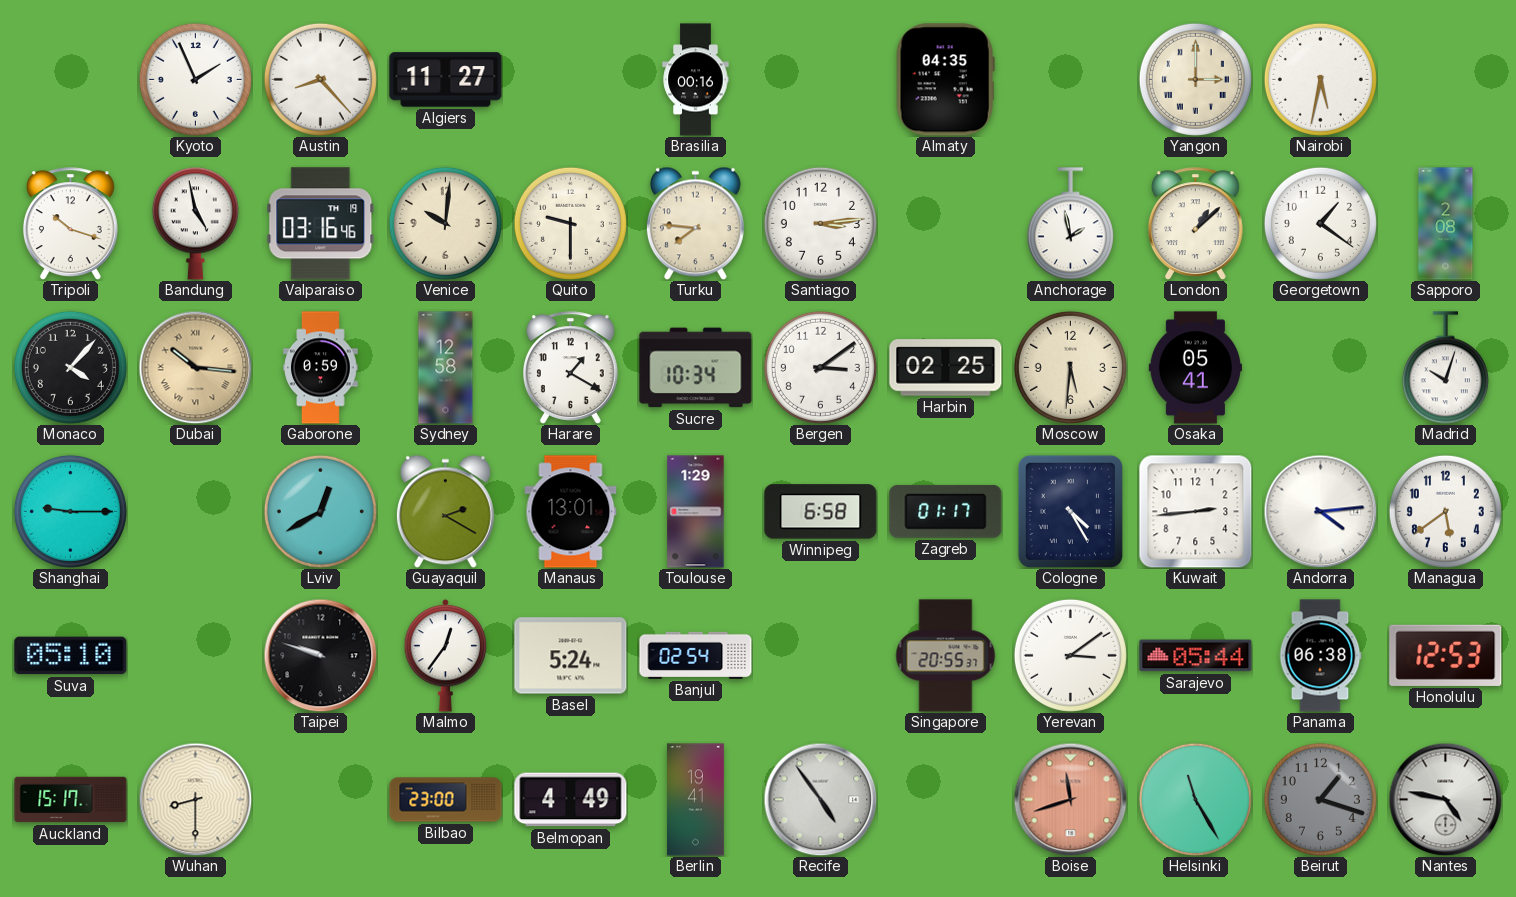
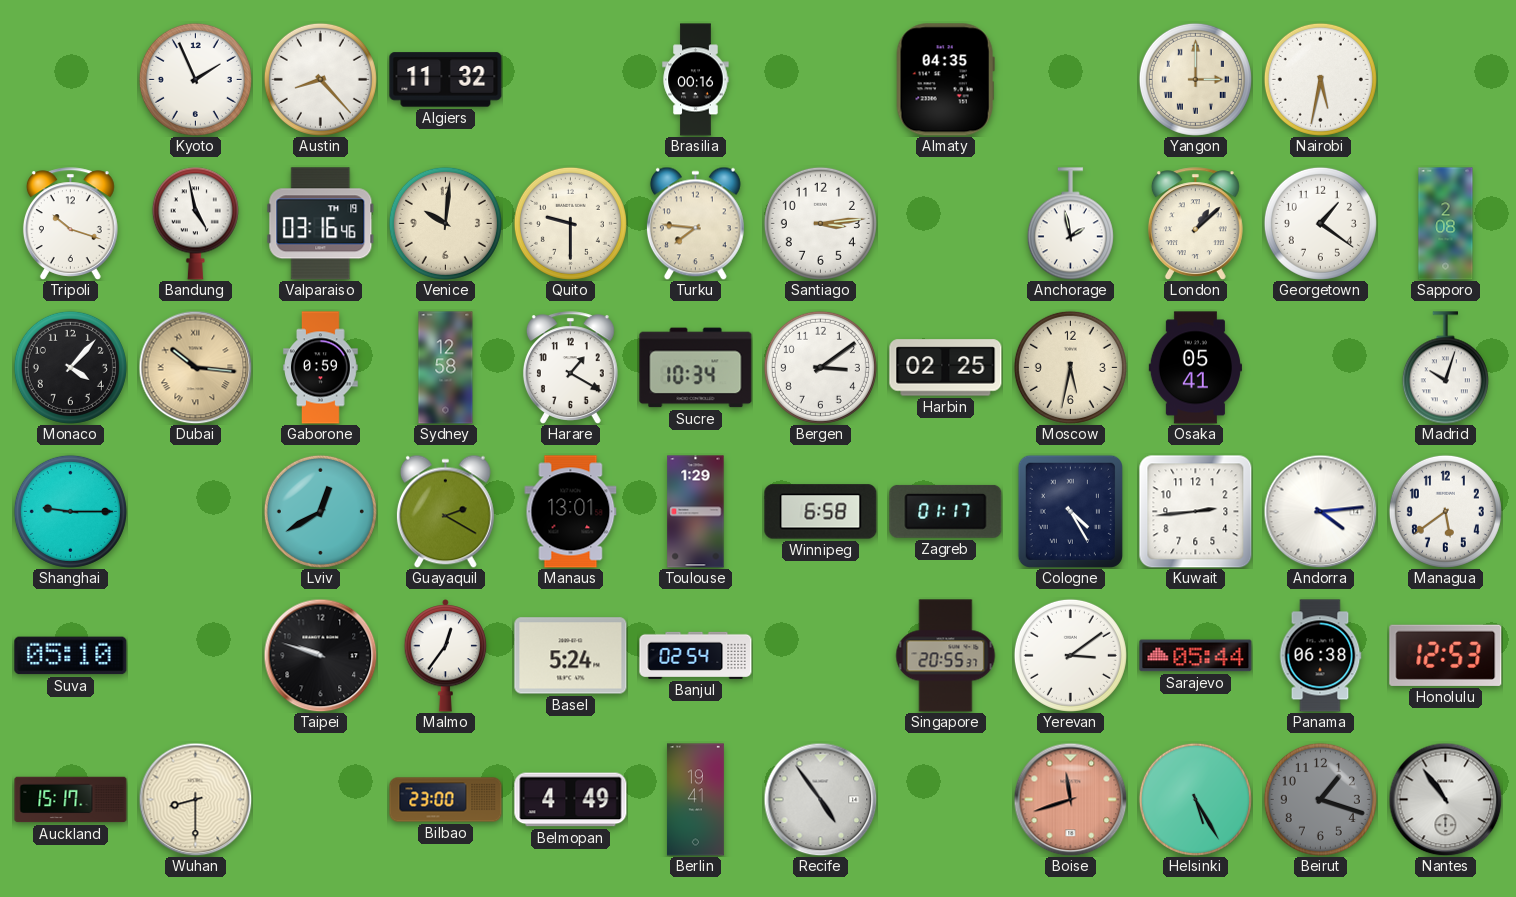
Algiers: 11:27 -> 11:32
Moscow: 5:31 -> 5:32
Helsinki: 11:25 -> 5:25
Nantes: 4:47 -> 10:54
